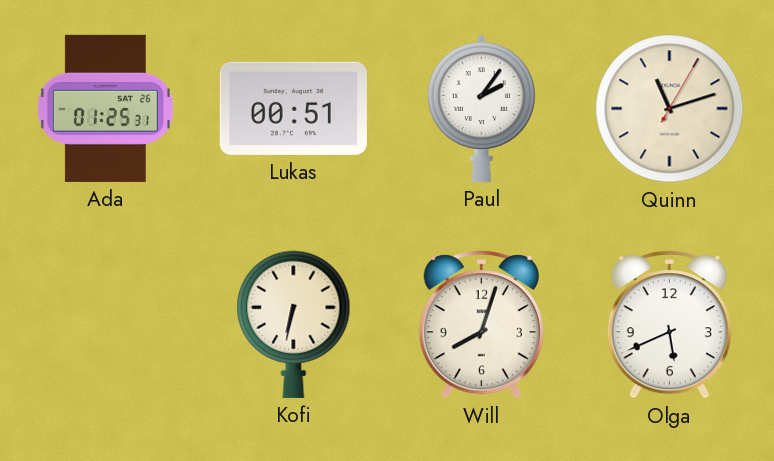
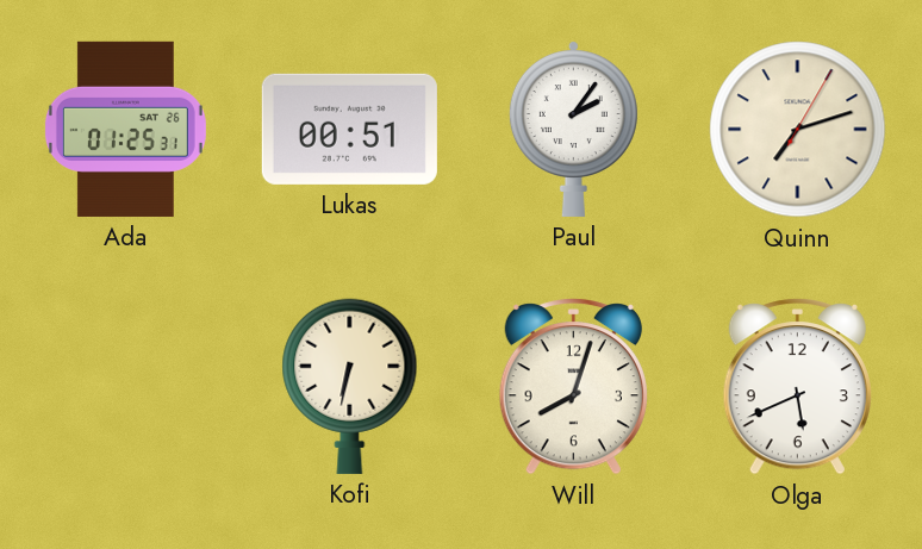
Quinn: 11:12 -> 7:12
